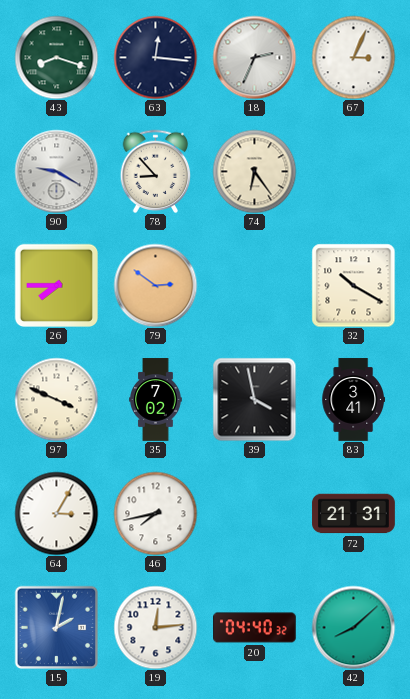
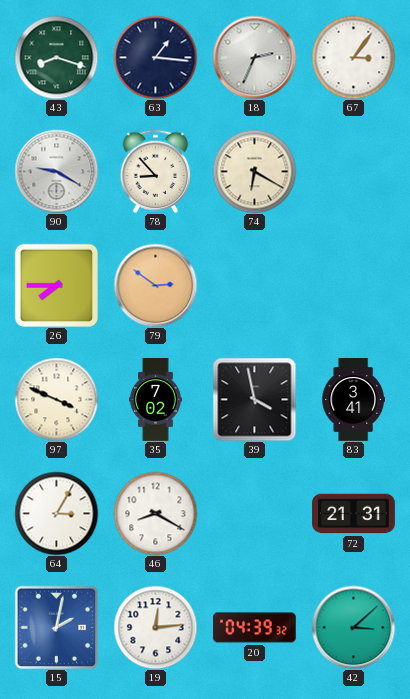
63: 12:16 -> 1:16
67: 3:04 -> 3:06
74: 6:24 -> 6:20
32: 10:20 -> none
46: 7:43 -> 8:20
20: 04:40 -> 04:39
42: 8:08 -> 3:08
